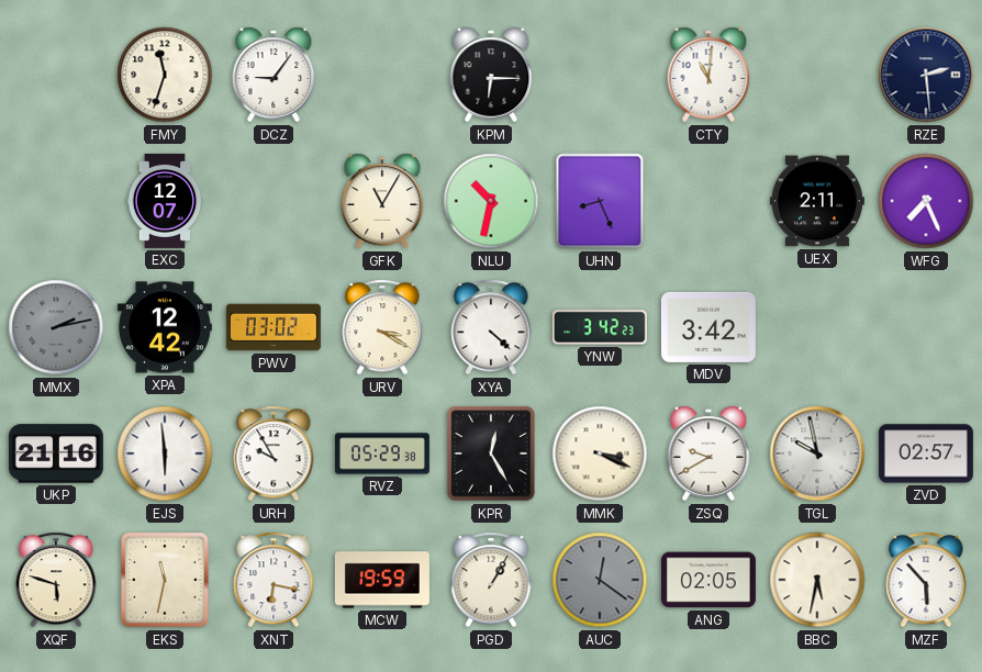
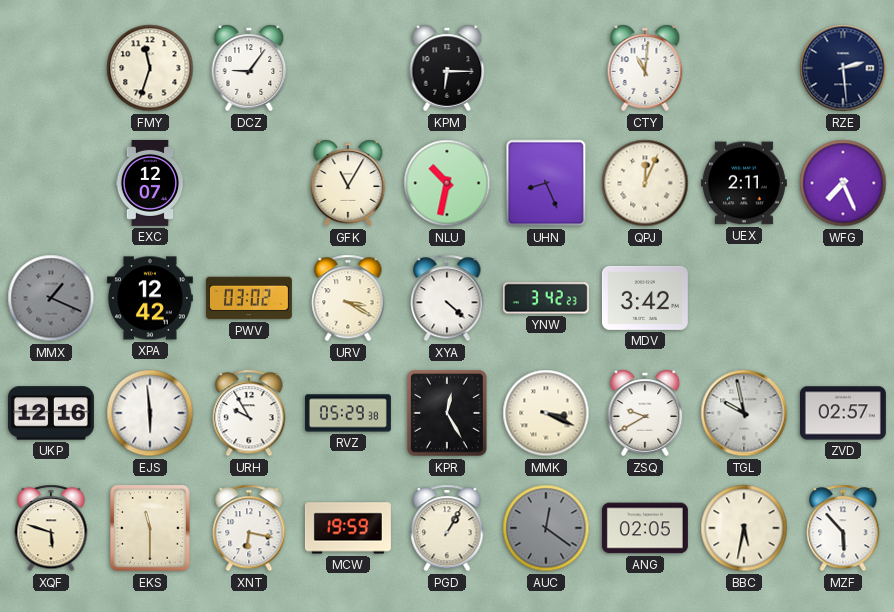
QPJ: none -> 12:04
MMX: 2:13 -> 1:19
UKP: 21:16 -> 12:16
EKS: 11:32 -> 11:30
